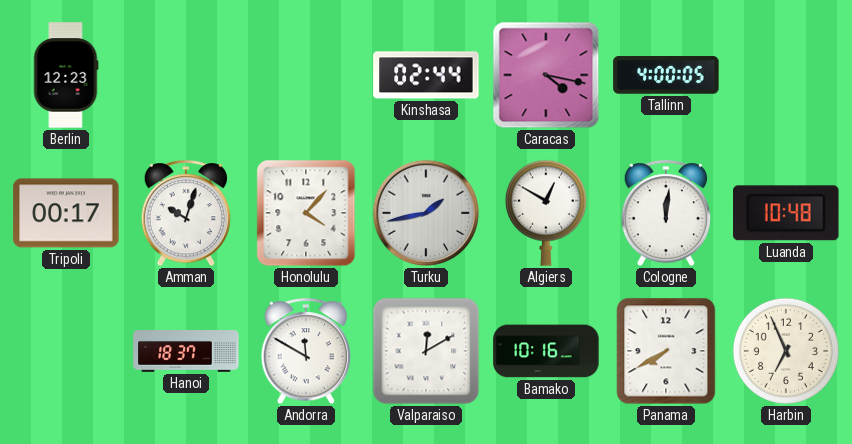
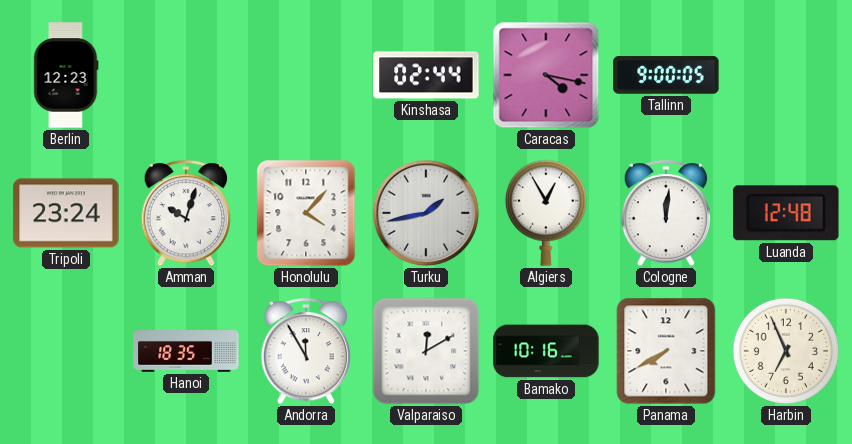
Tallinn: 4:00 -> 9:00
Tripoli: 00:17 -> 23:24
Algiers: 12:50 -> 12:55
Luanda: 10:48 -> 12:48
Hanoi: 18:37 -> 18:35
Andorra: 11:50 -> 11:55
